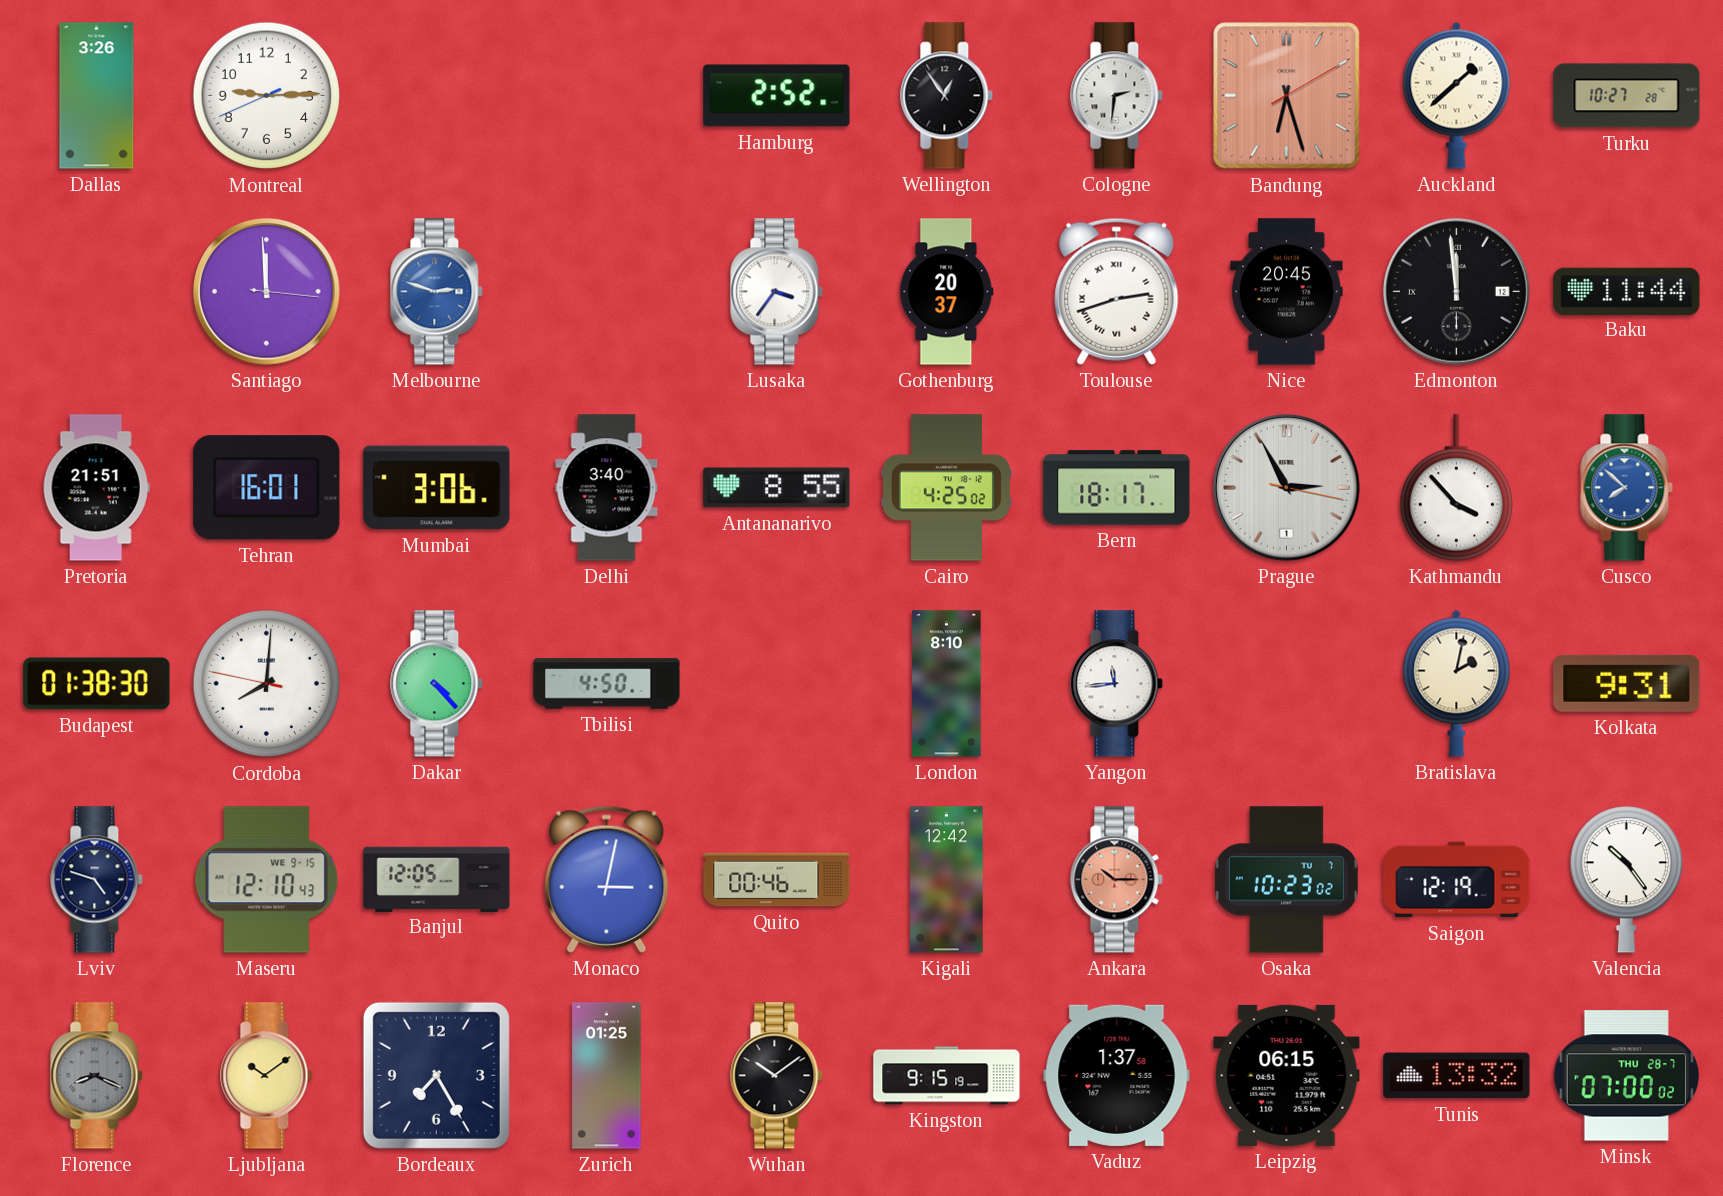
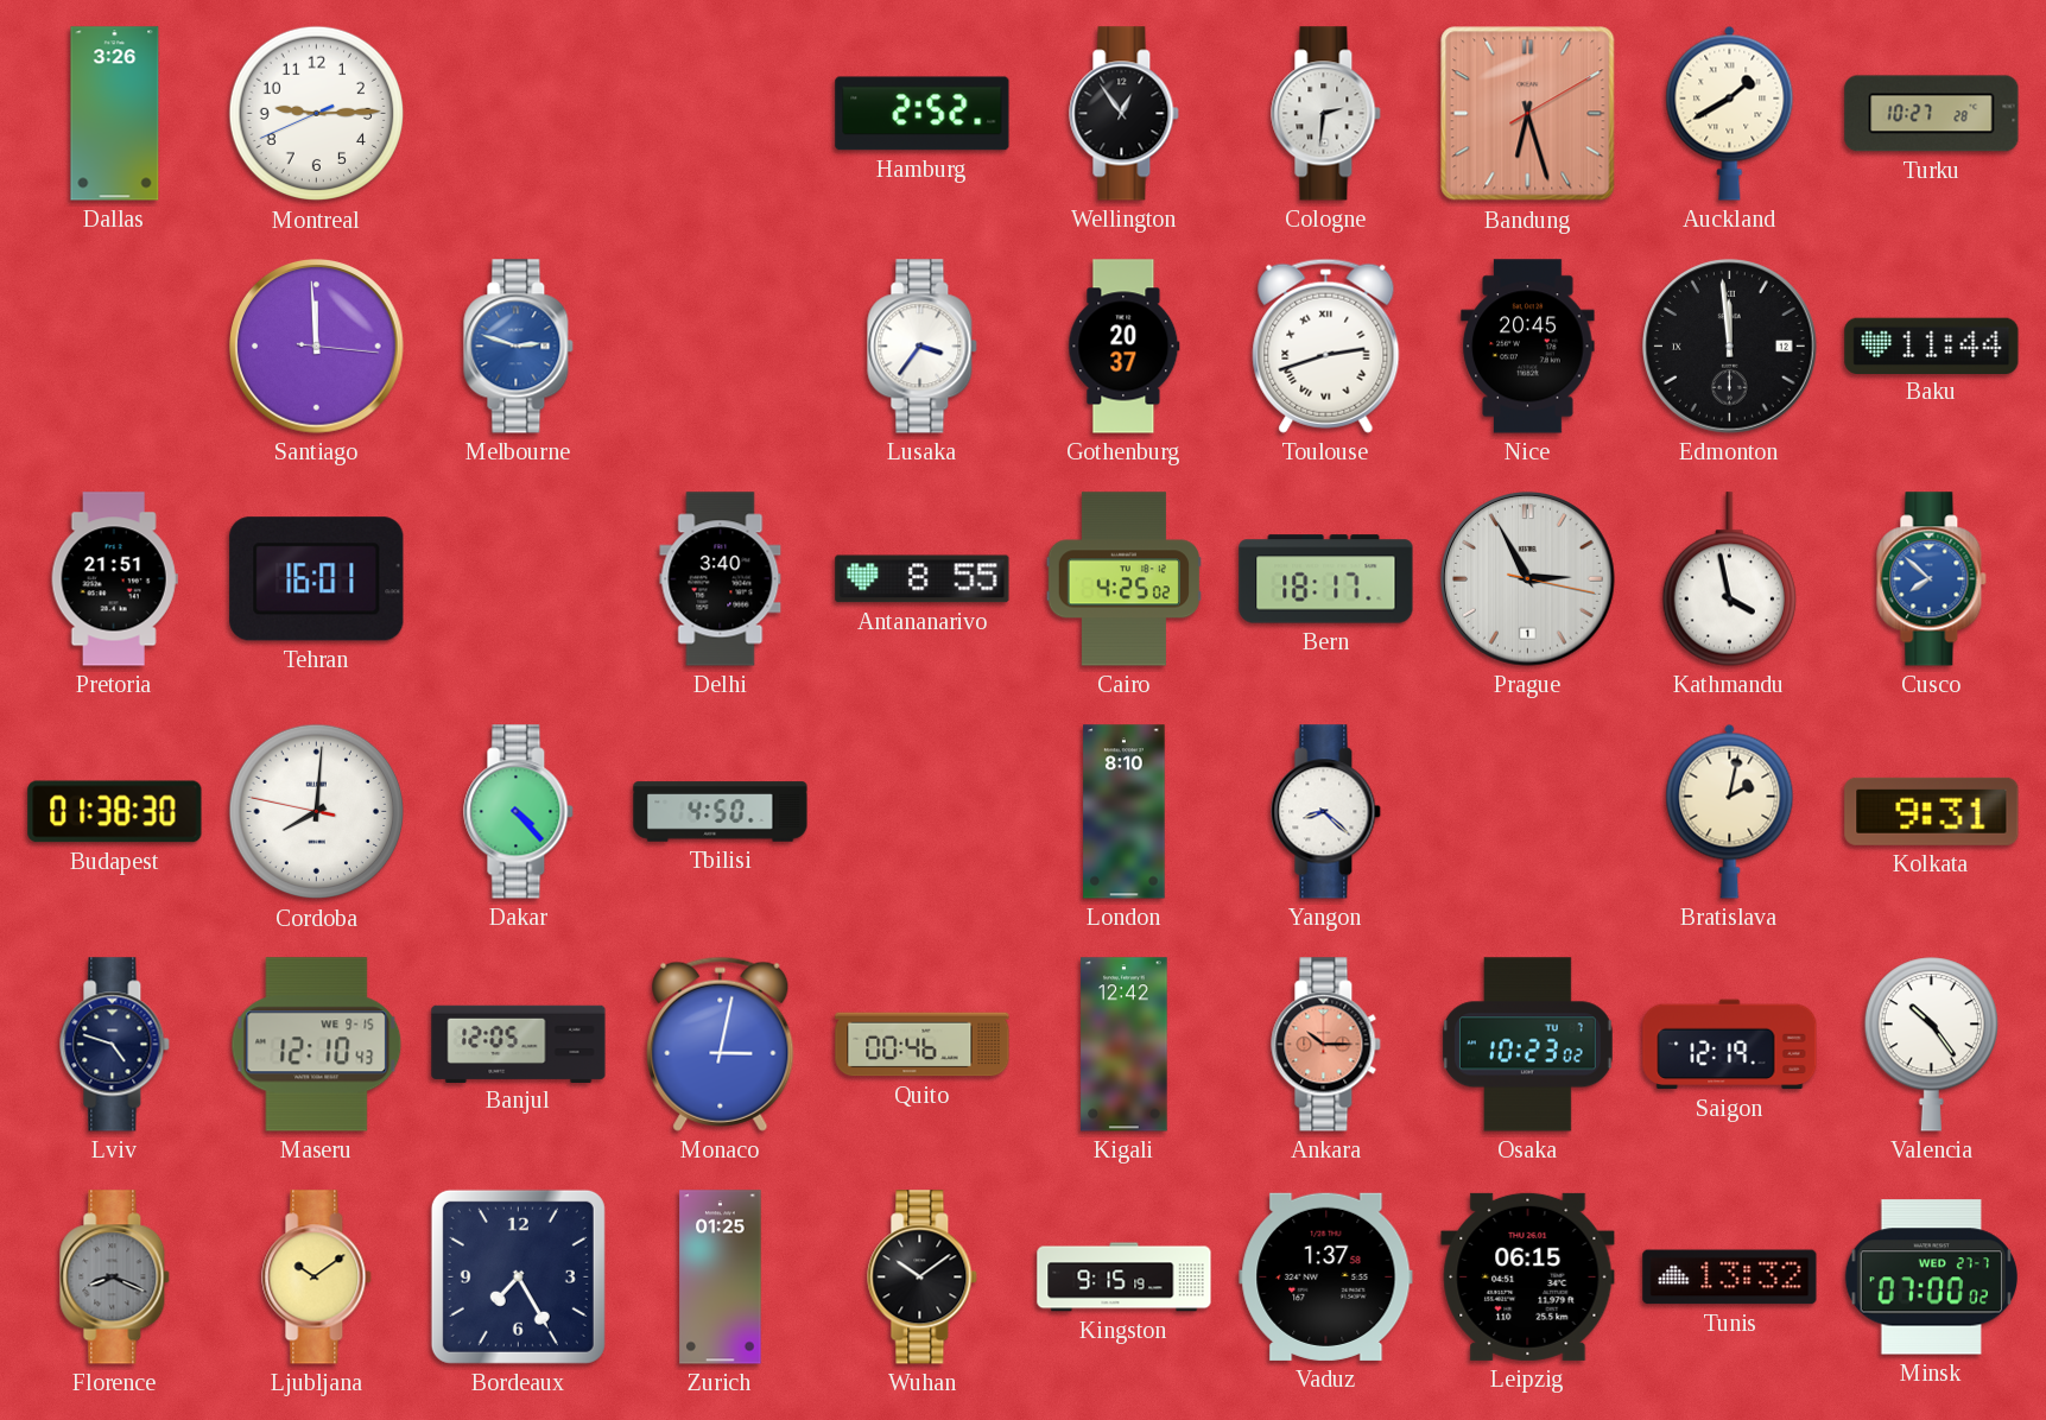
Auckland: 1:38 -> 1:40
Mumbai: 3:06 -> none
Kathmandu: 3:53 -> 3:58
Yangon: 11:44 -> 8:22
Minsk date: THU 28-7 -> WED 27-7
